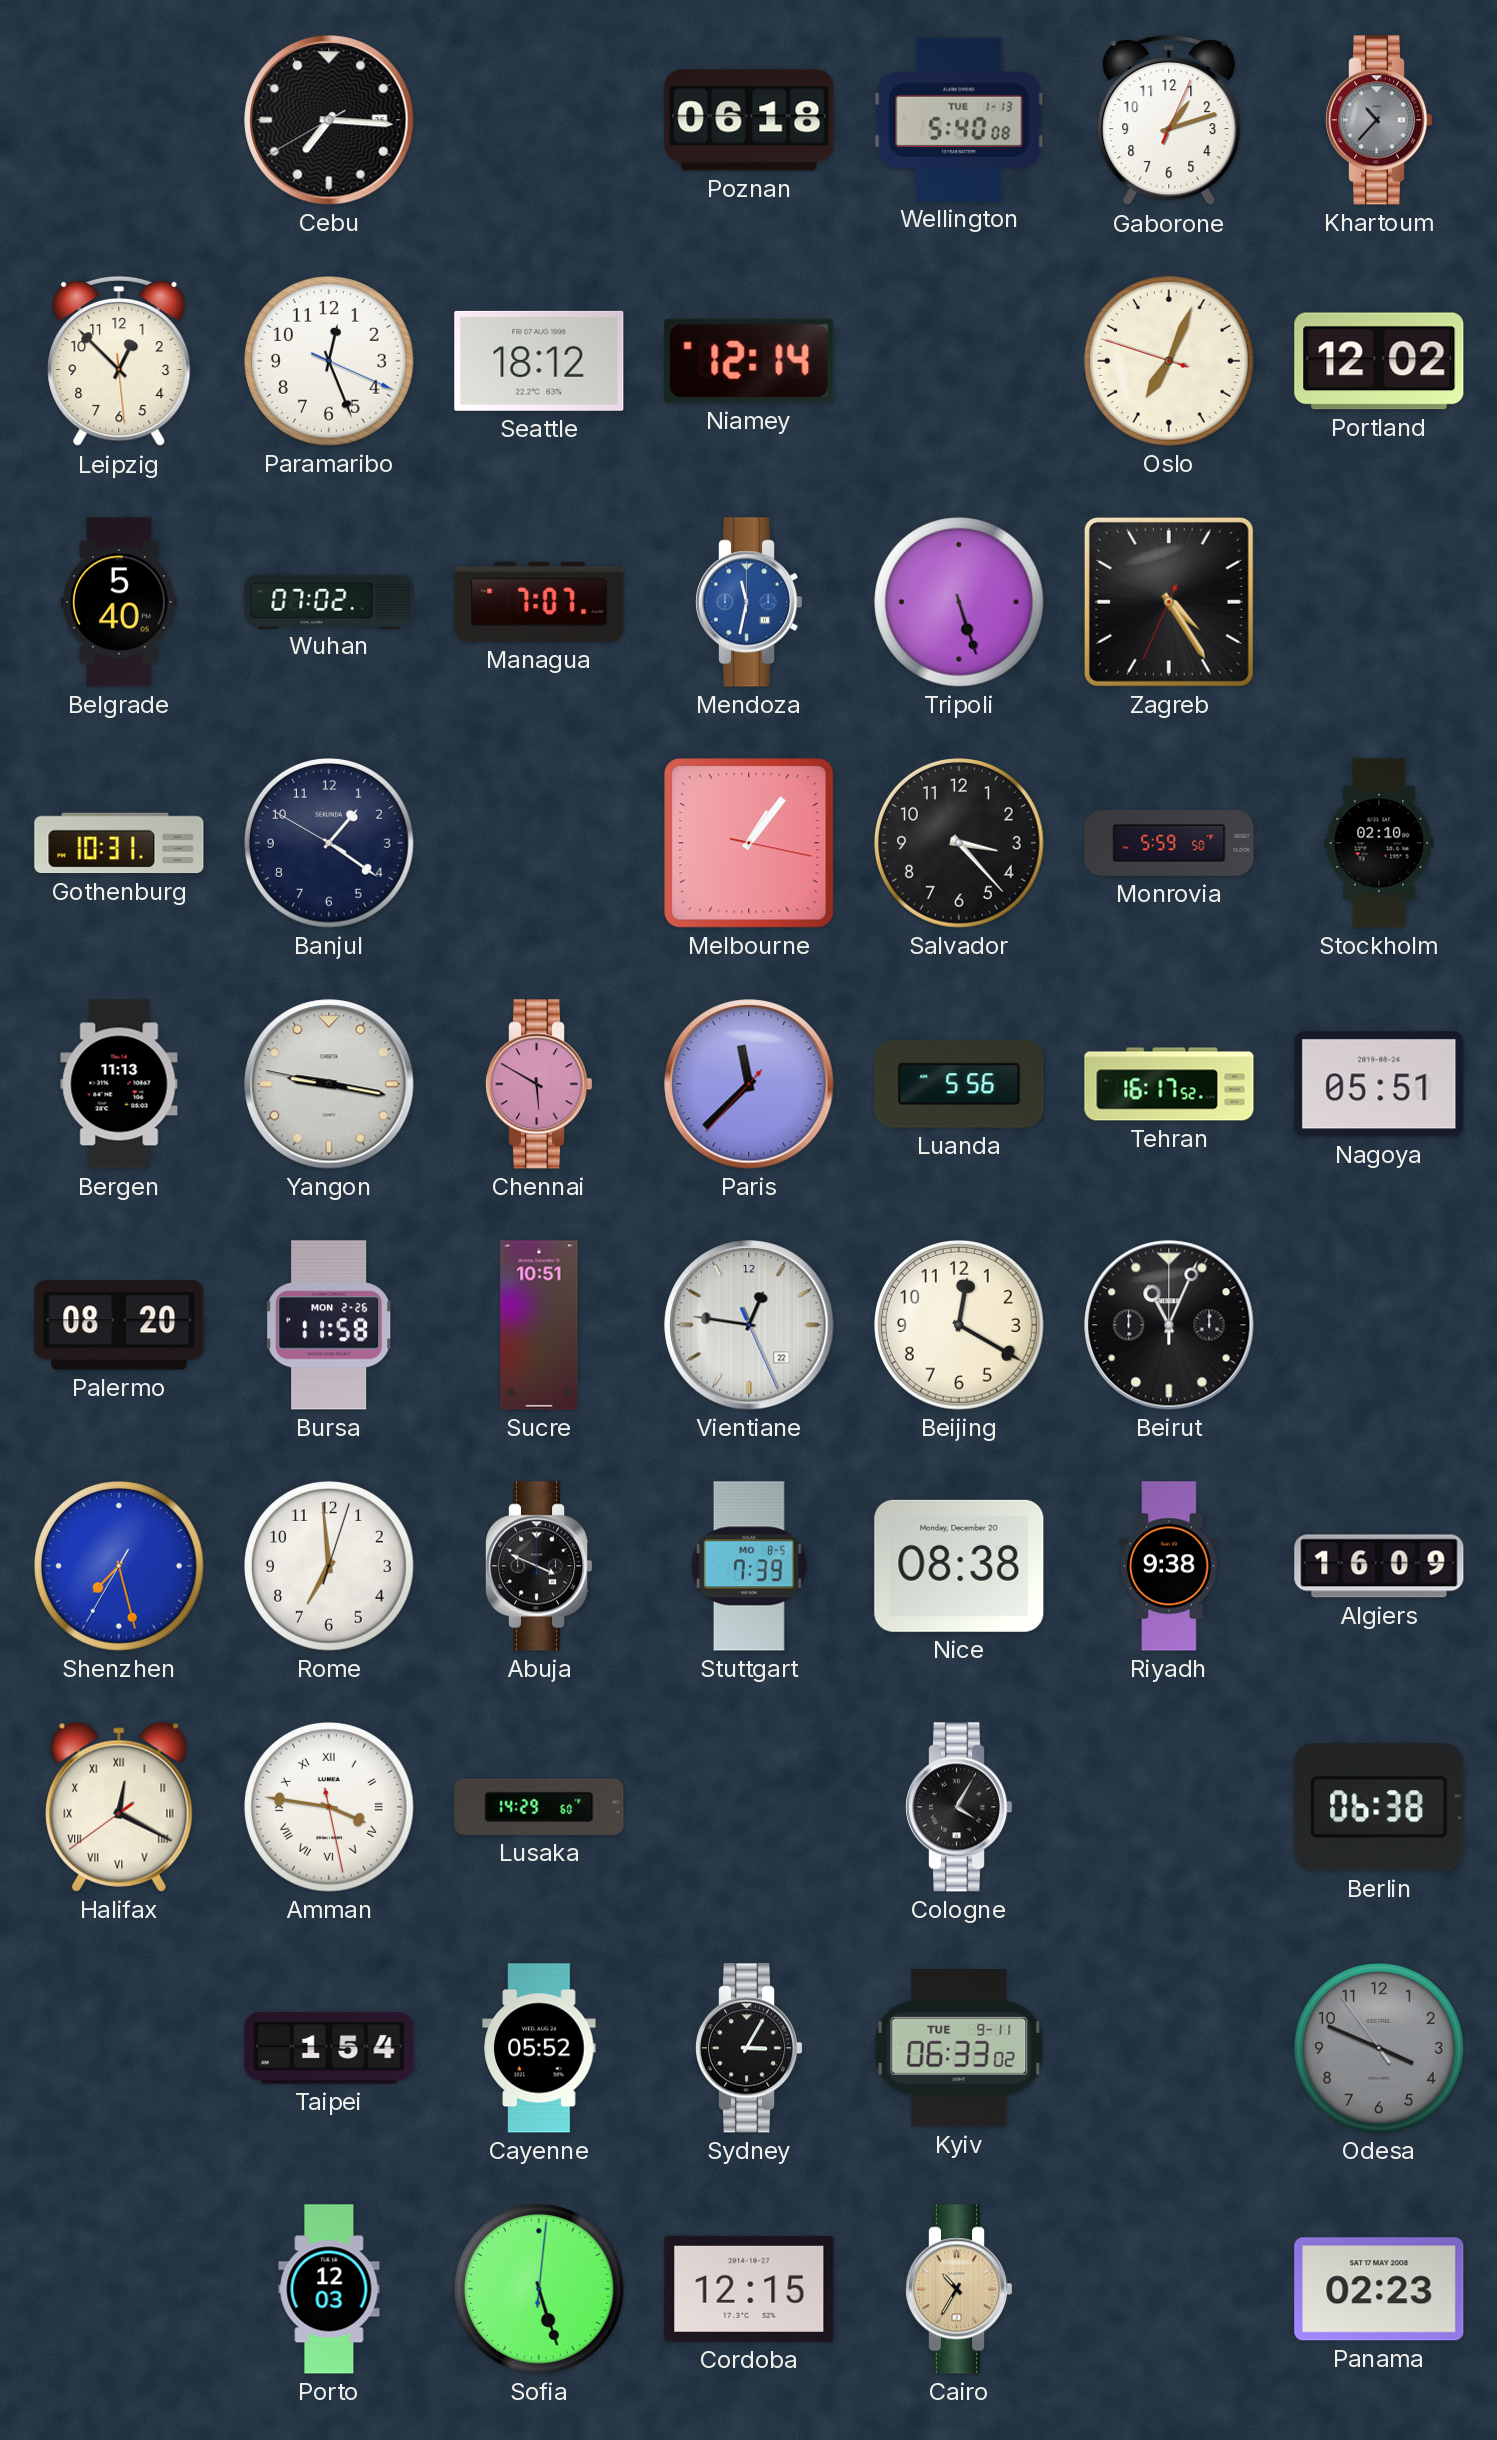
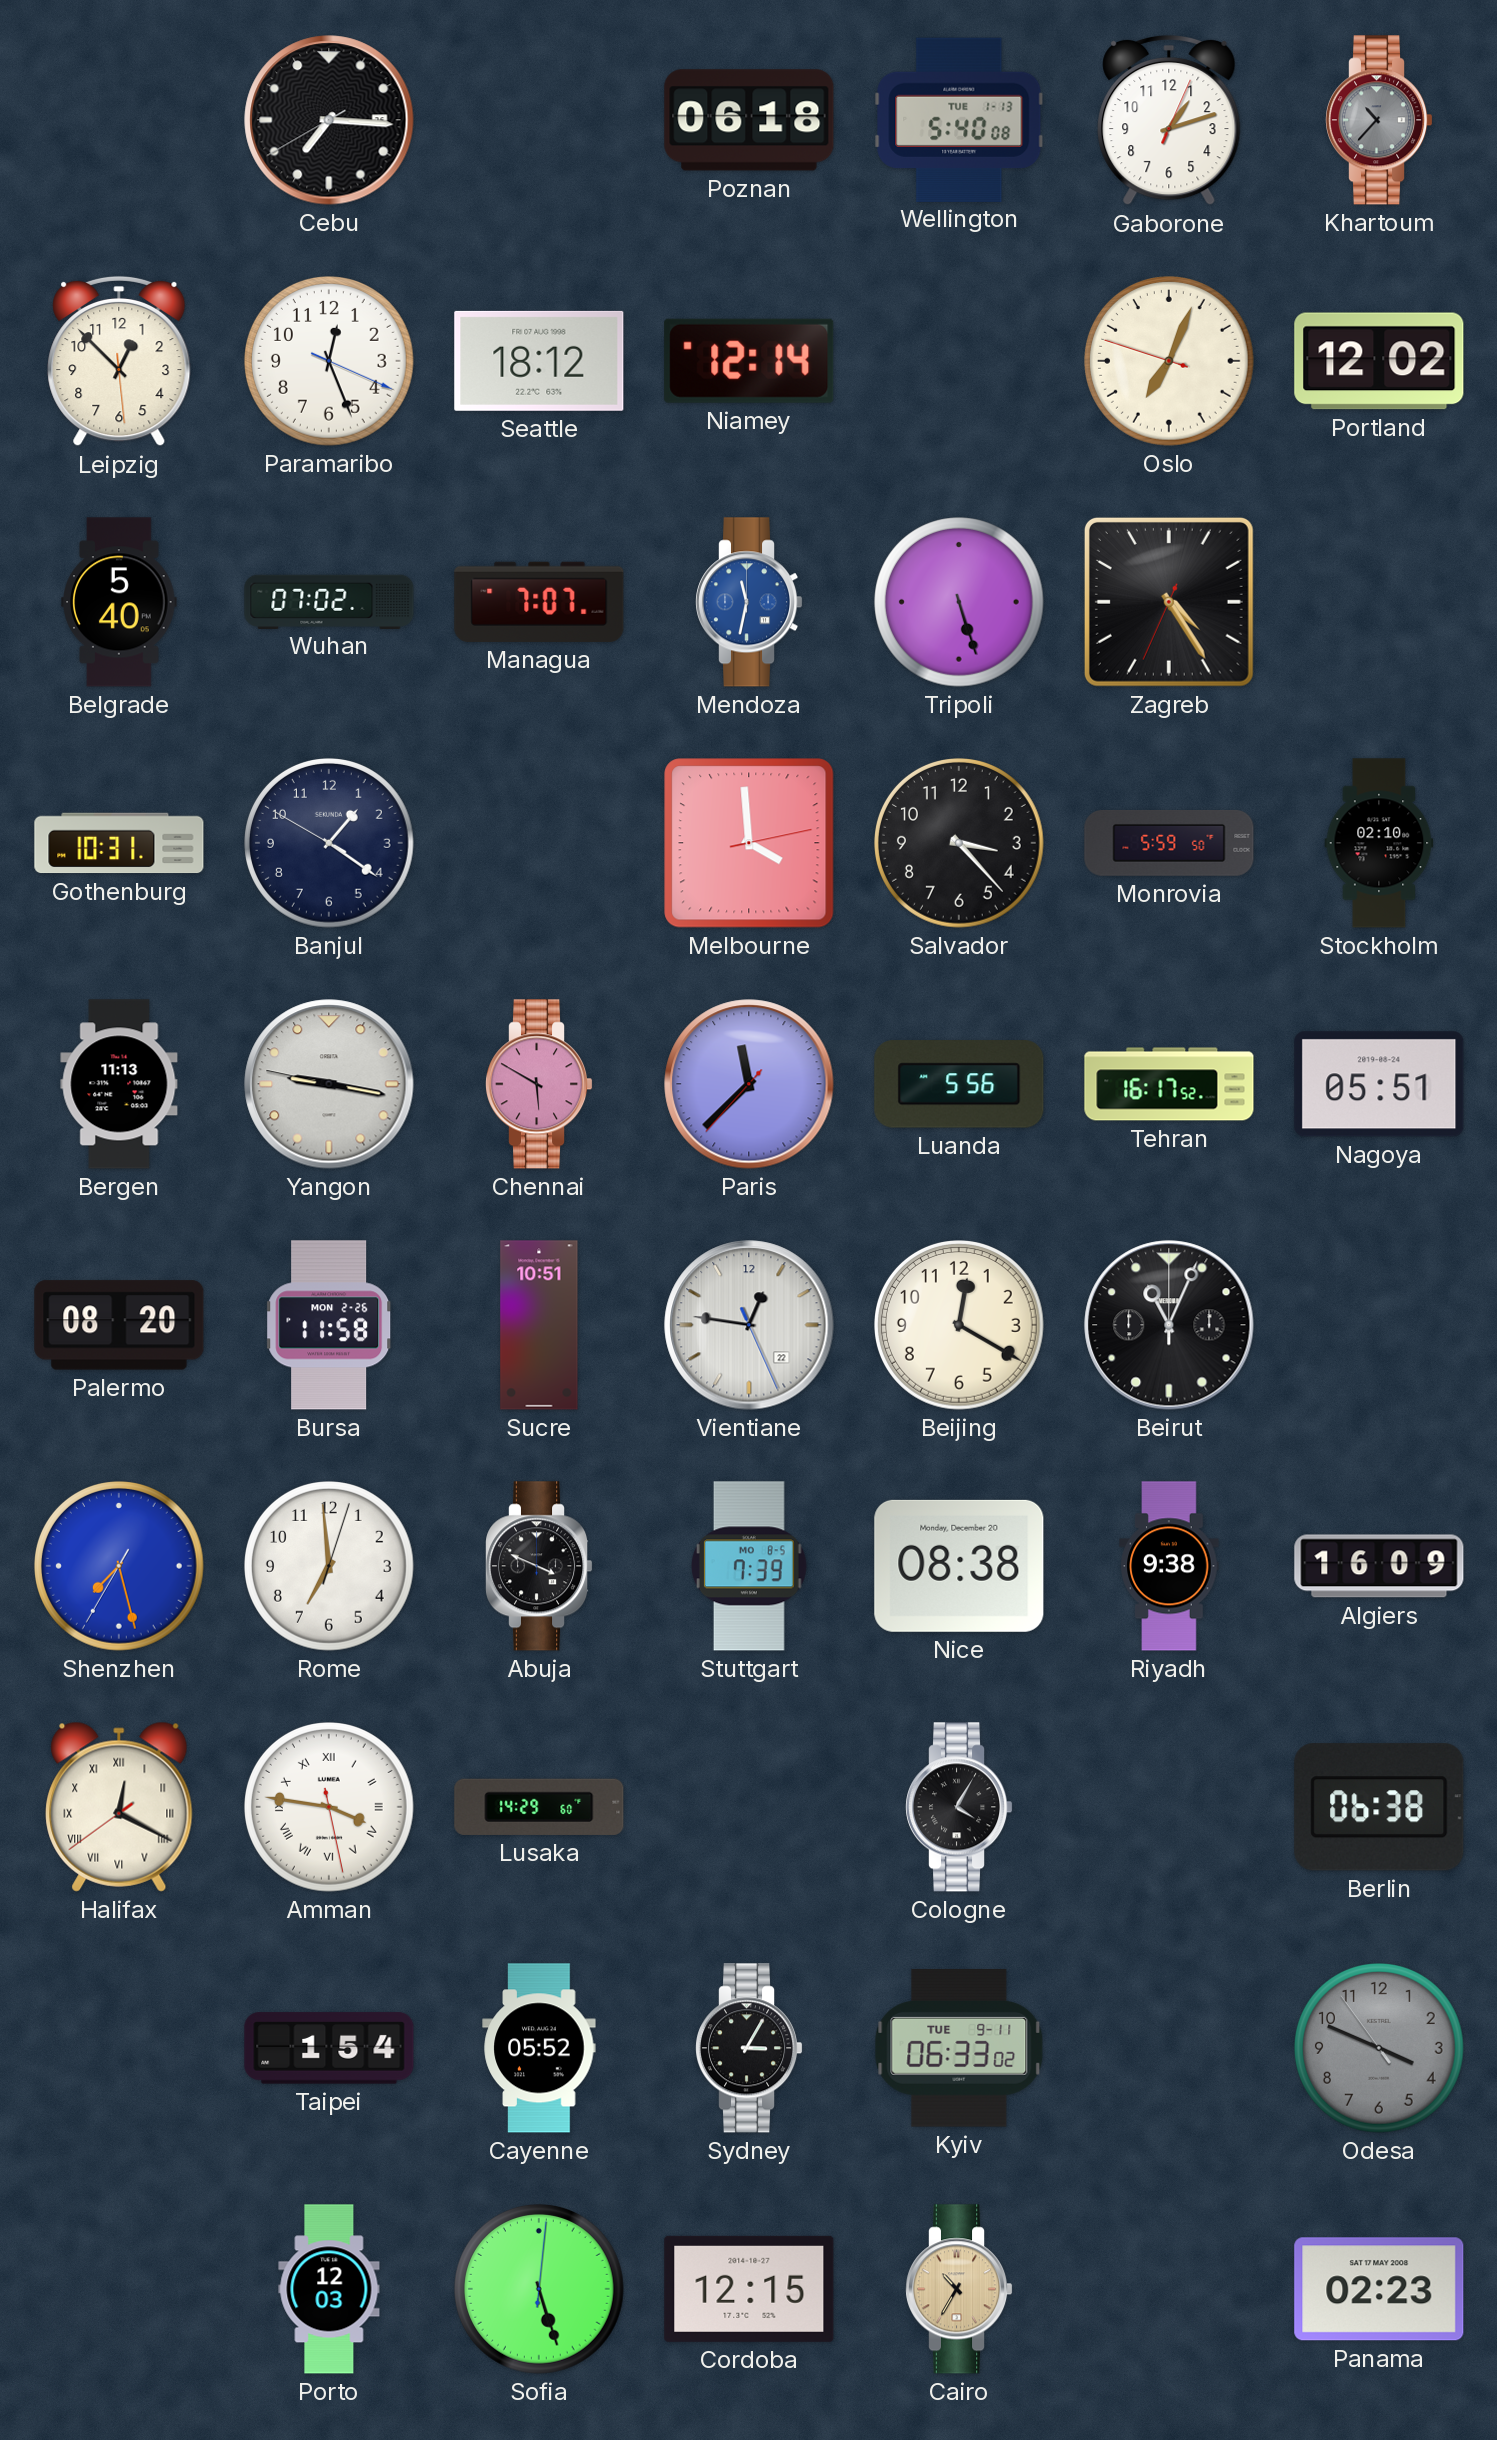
Melbourne: 1:06 -> 3:59
